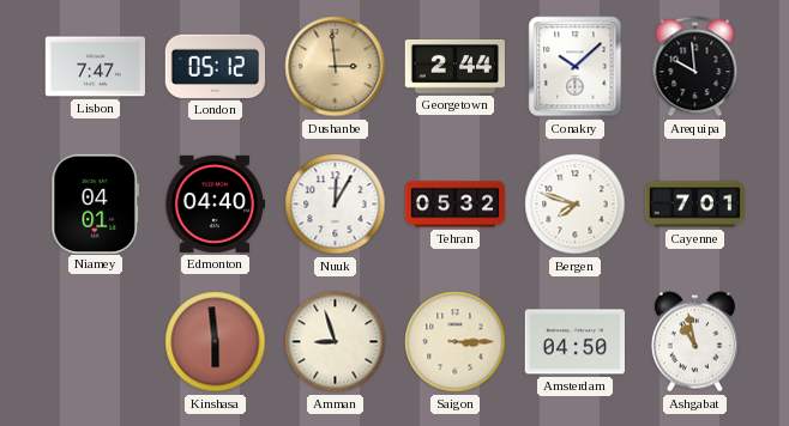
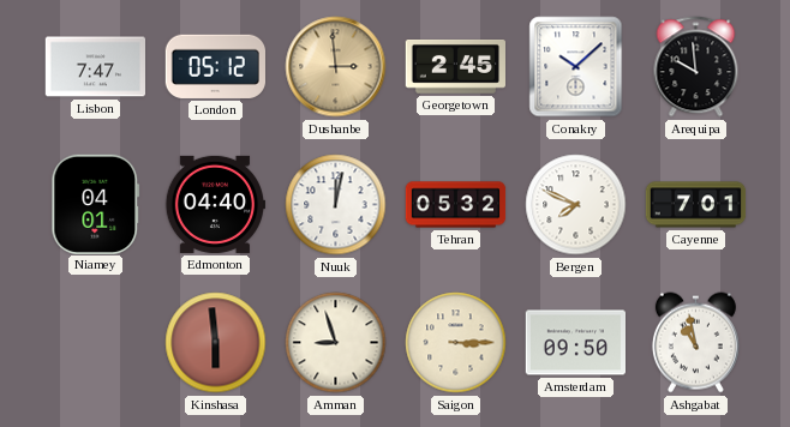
Georgetown: 2:44 -> 2:45
Nuuk: 12:05 -> 12:02
Bergen: 7:48 -> 7:49
Amsterdam: 04:50 -> 09:50
